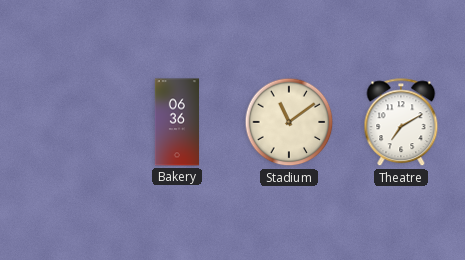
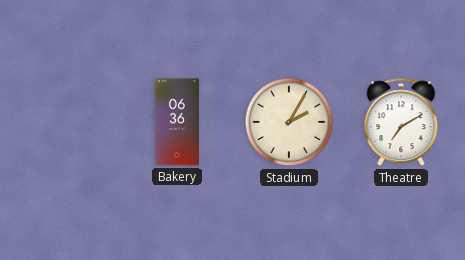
Stadium: 11:09 -> 2:05
